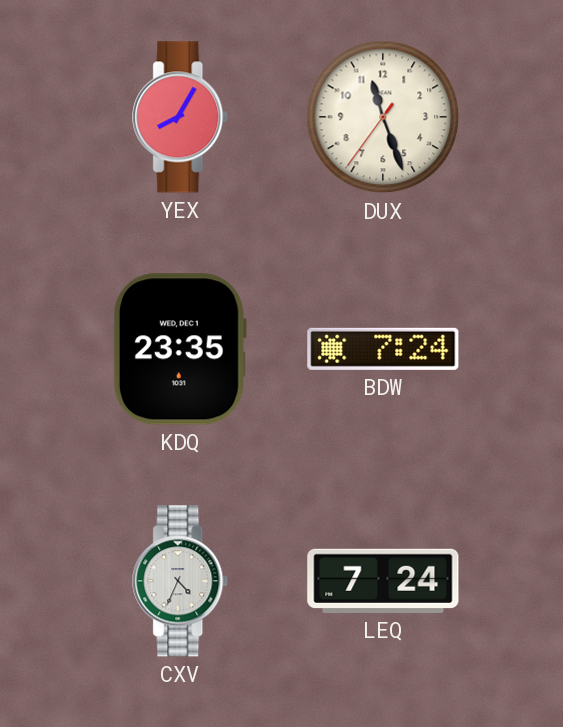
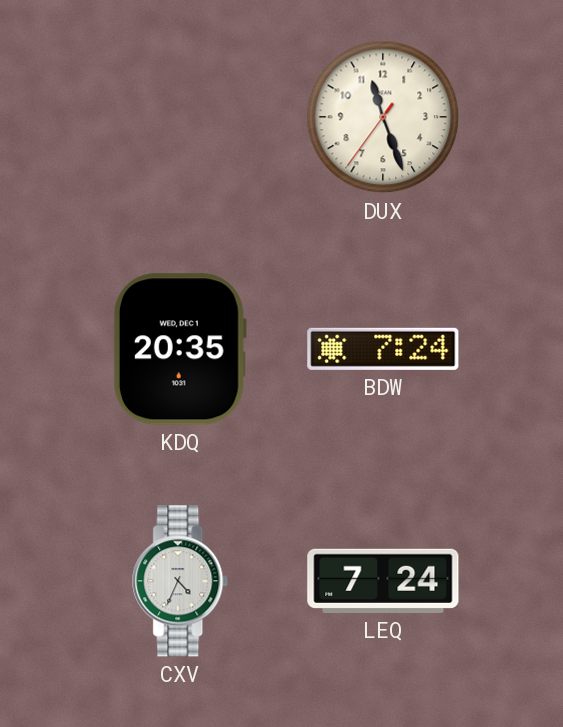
YEX: 8:05 -> none
KDQ: 23:35 -> 20:35
